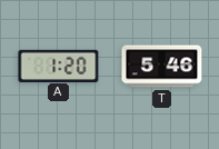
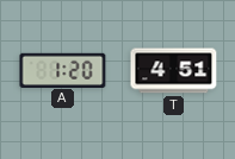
T: 5:46 -> 4:51
